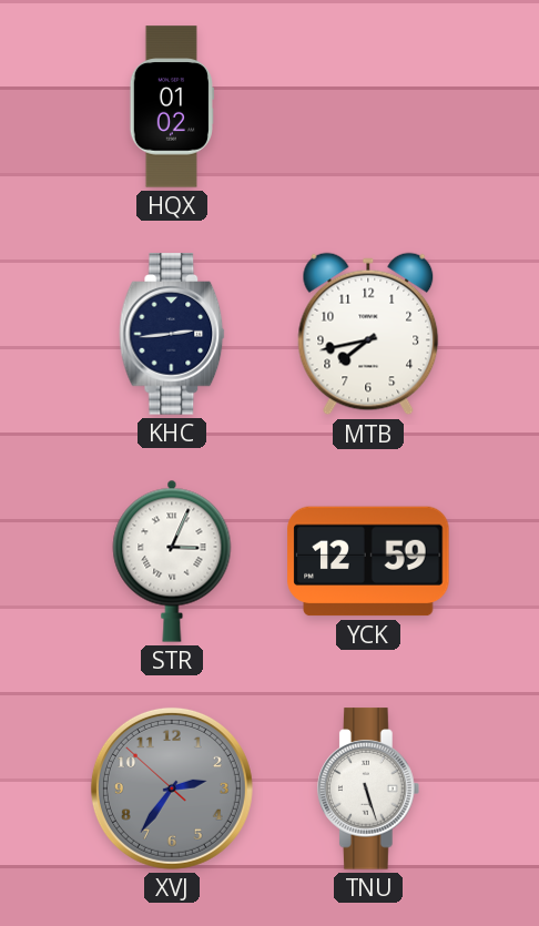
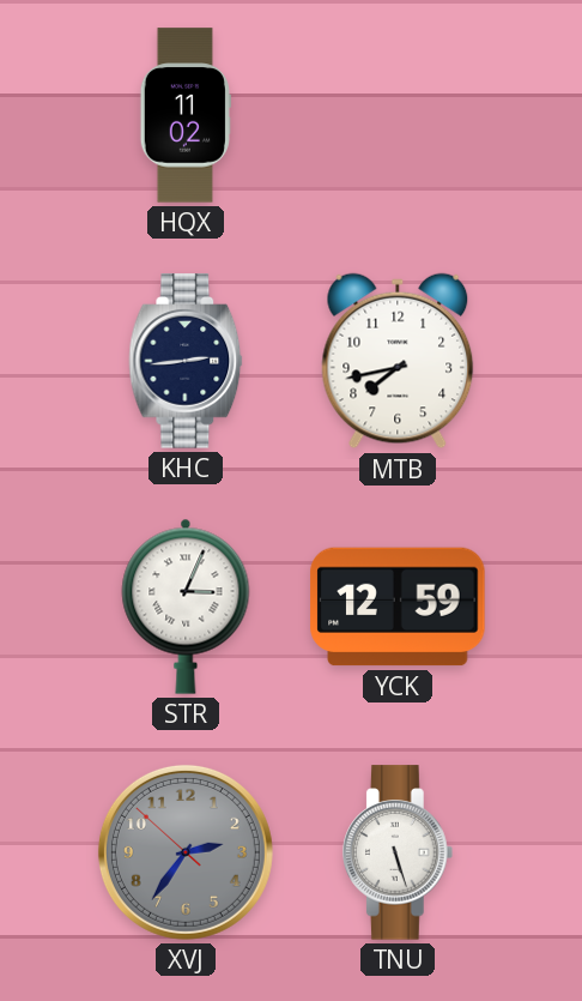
HQX: 01:02 -> 11:02
